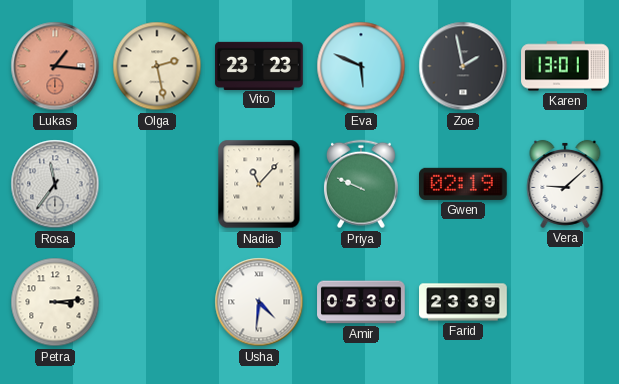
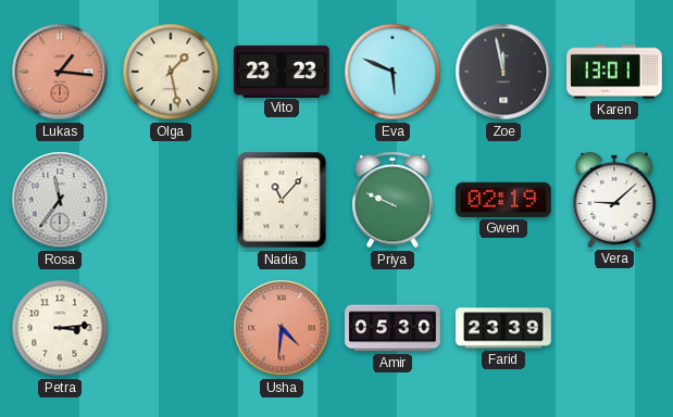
Olga: 2:28 -> 1:28
Zoe: 1:58 -> 11:58
Usha dial: white -> salmon
